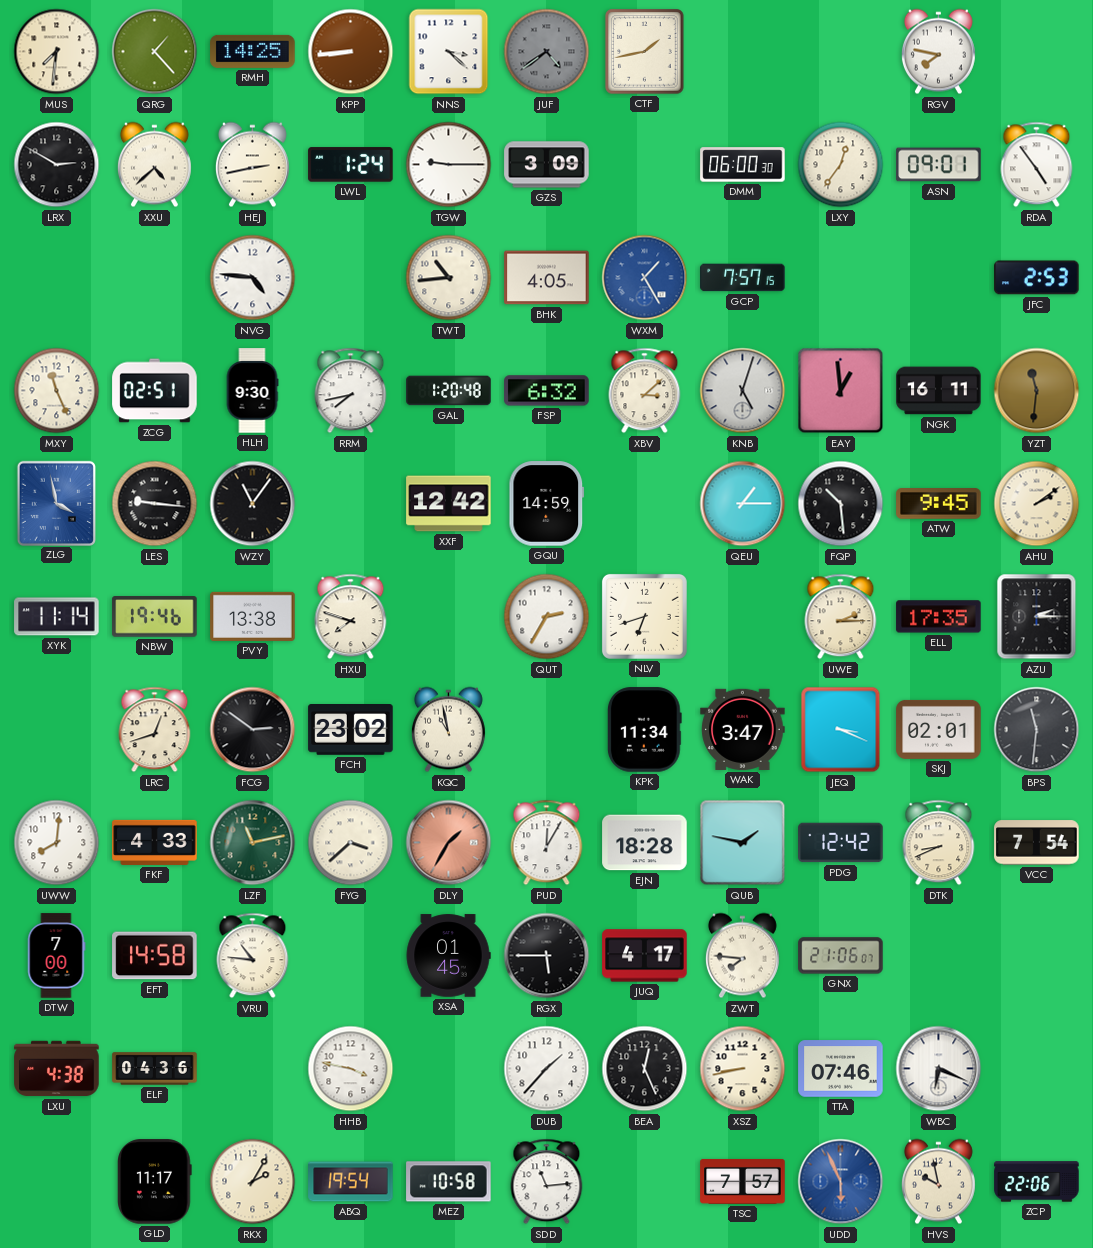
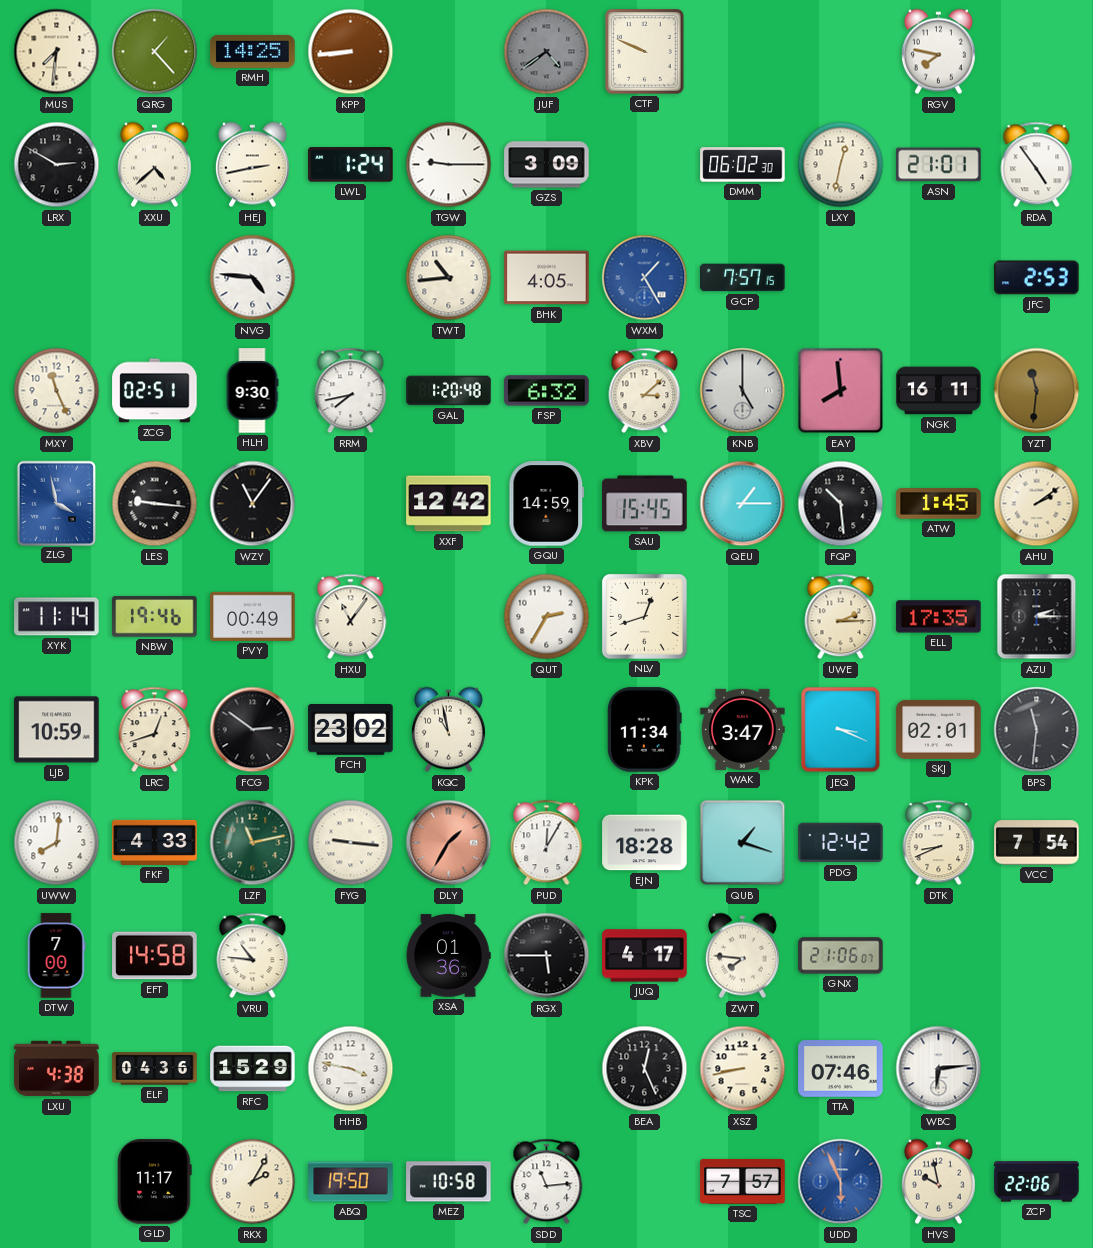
NNS: 3:22 -> none
CTF: 1:43 -> 9:49
DMM: 06:00 -> 06:02
LXY: 12:36 -> 12:32
ASN: 09:01 -> 21:01
KNB: 5:03 -> 5:00
EAY: 12:59 -> 7:59
SAU: none -> 15:45
ATW: 9:45 -> 1:45
PVY: 13:38 -> 00:49
HXU: 7:48 -> 11:06
NLV: 6:42 -> 12:42
LJB: none -> 10:59
FYG: 3:38 -> 9:16
QUB: 1:47 -> 1:18
XSA: 01:45 -> 01:36
RFC: none -> 15:29
DUB: 1:37 -> none
WBC: 6:19 -> 6:14
ABQ: 19:54 -> 19:50
